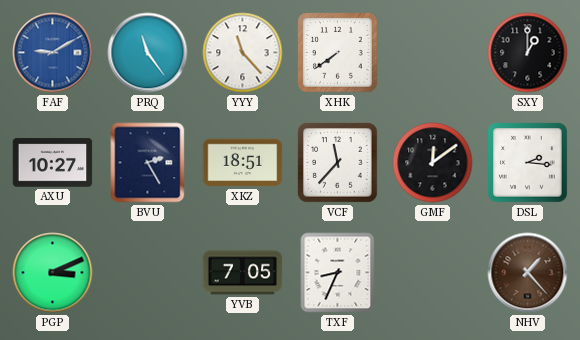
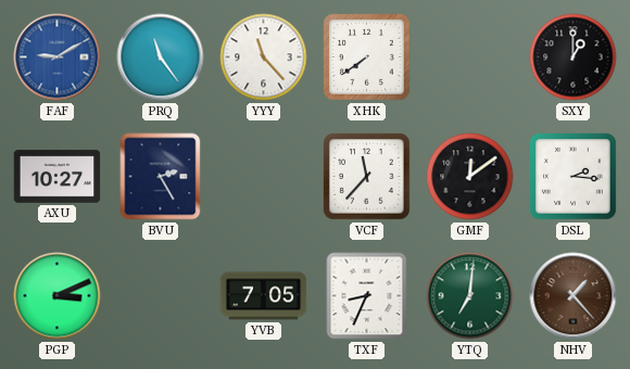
XKZ: 18:51 -> none
YTQ: none -> 7:01
